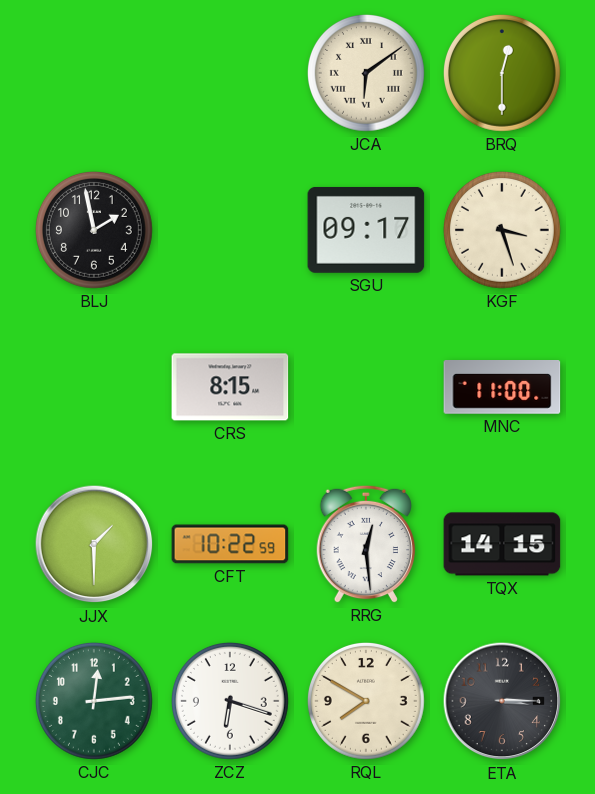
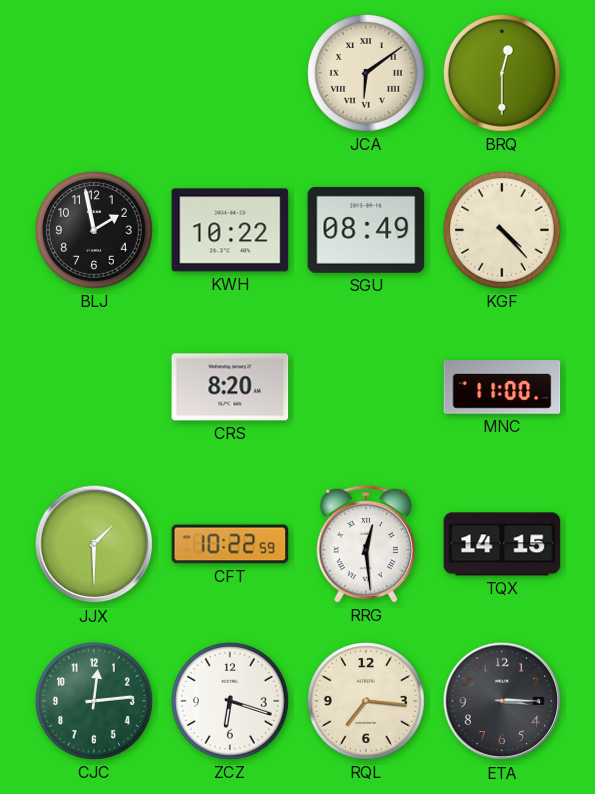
KWH: none -> 10:22
SGU: 09:17 -> 08:49
KGF: 3:27 -> 4:23
CRS: 8:15 -> 8:20
RQL: 7:50 -> 7:16
